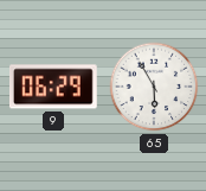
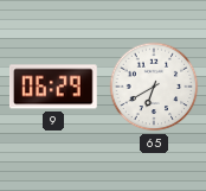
65: 5:55 -> 6:40
